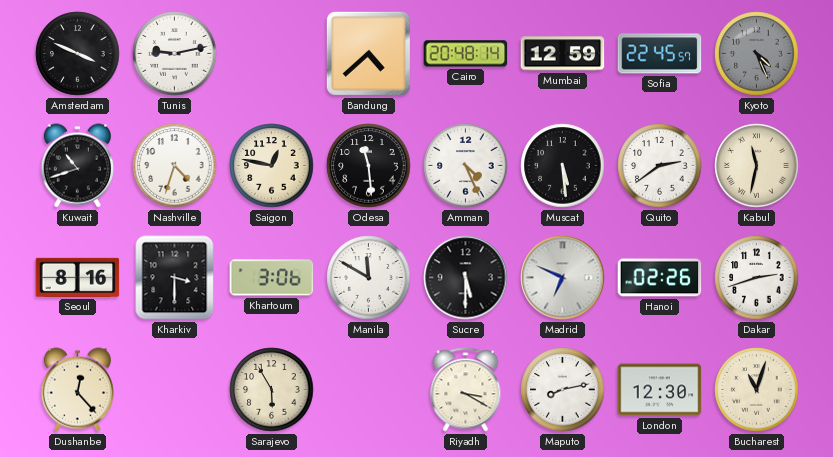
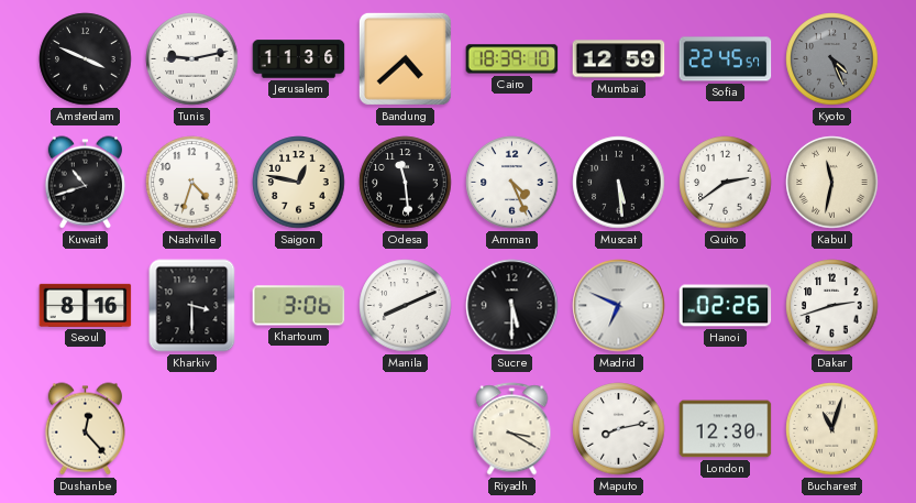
Jerusalem: none -> 11:36
Cairo: 20:48 -> 18:39
Manila: 11:50 -> 8:11
Sarajevo: 5:55 -> none
